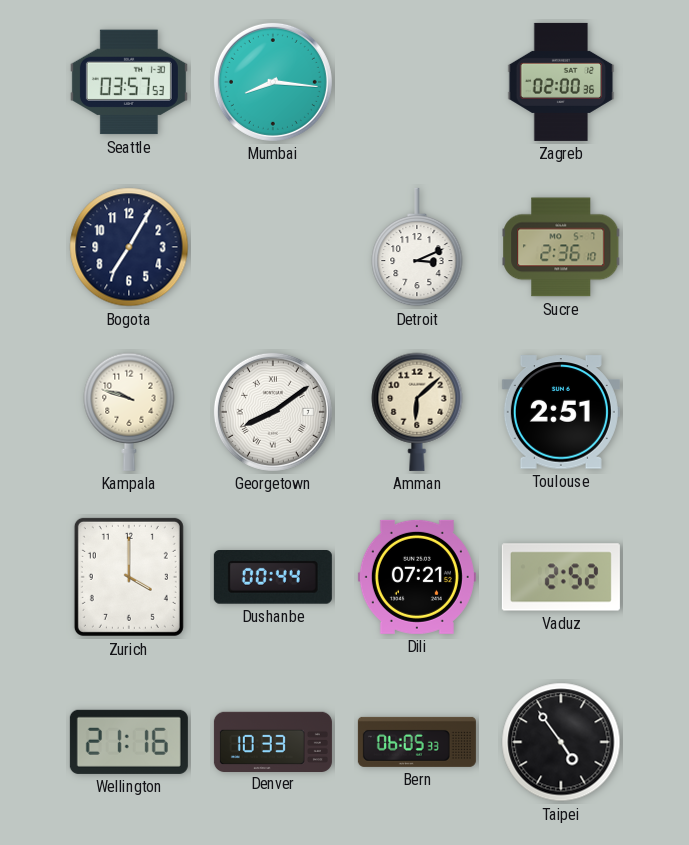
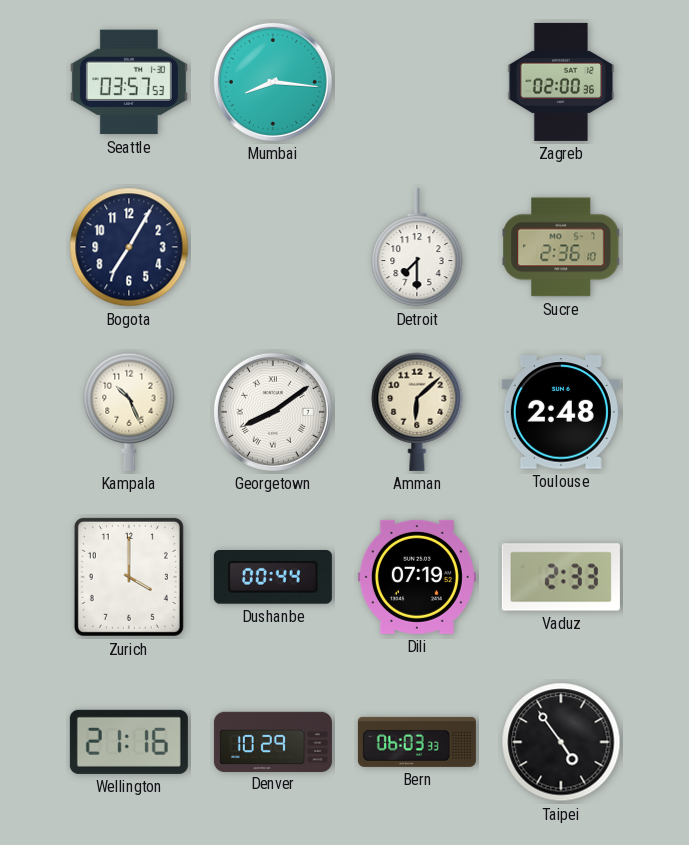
Detroit: 3:11 -> 7:30
Kampala: 9:48 -> 10:26
Toulouse: 2:51 -> 2:48
Dili: 07:21 -> 07:19
Vaduz: 2:52 -> 2:33
Denver: 10:33 -> 10:29
Bern: 06:05 -> 06:03
